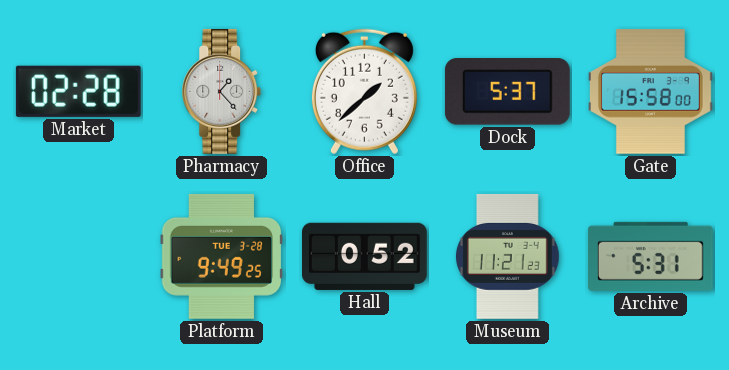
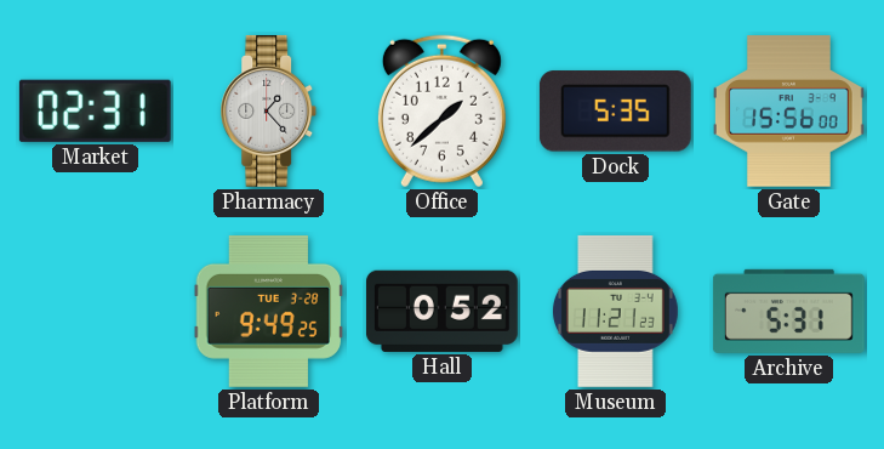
Market: 02:28 -> 02:31
Dock: 5:37 -> 5:35
Gate: 15:58 -> 15:56
